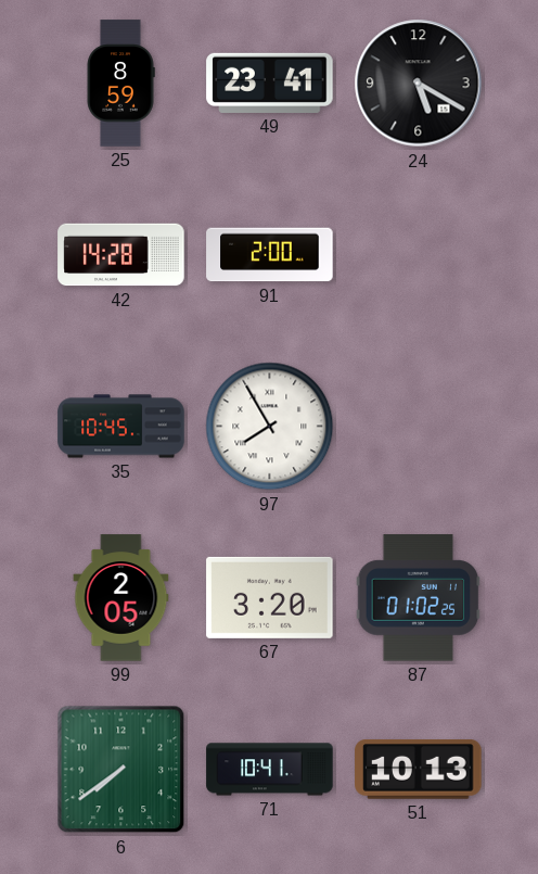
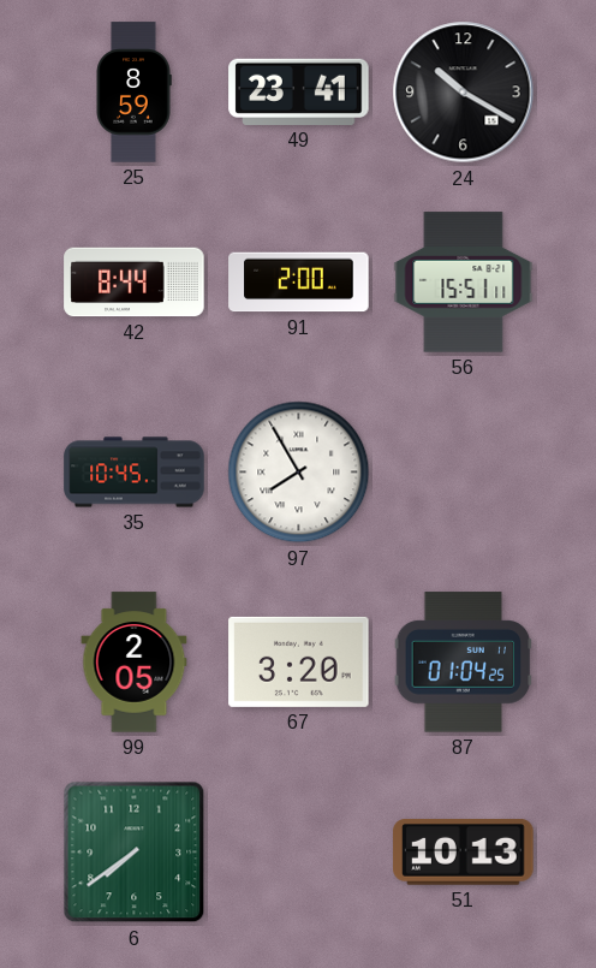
24: 5:20 -> 10:20
42: 14:28 -> 8:44
56: none -> 15:51
87: 01:02 -> 01:04
71: 10:41 -> none
